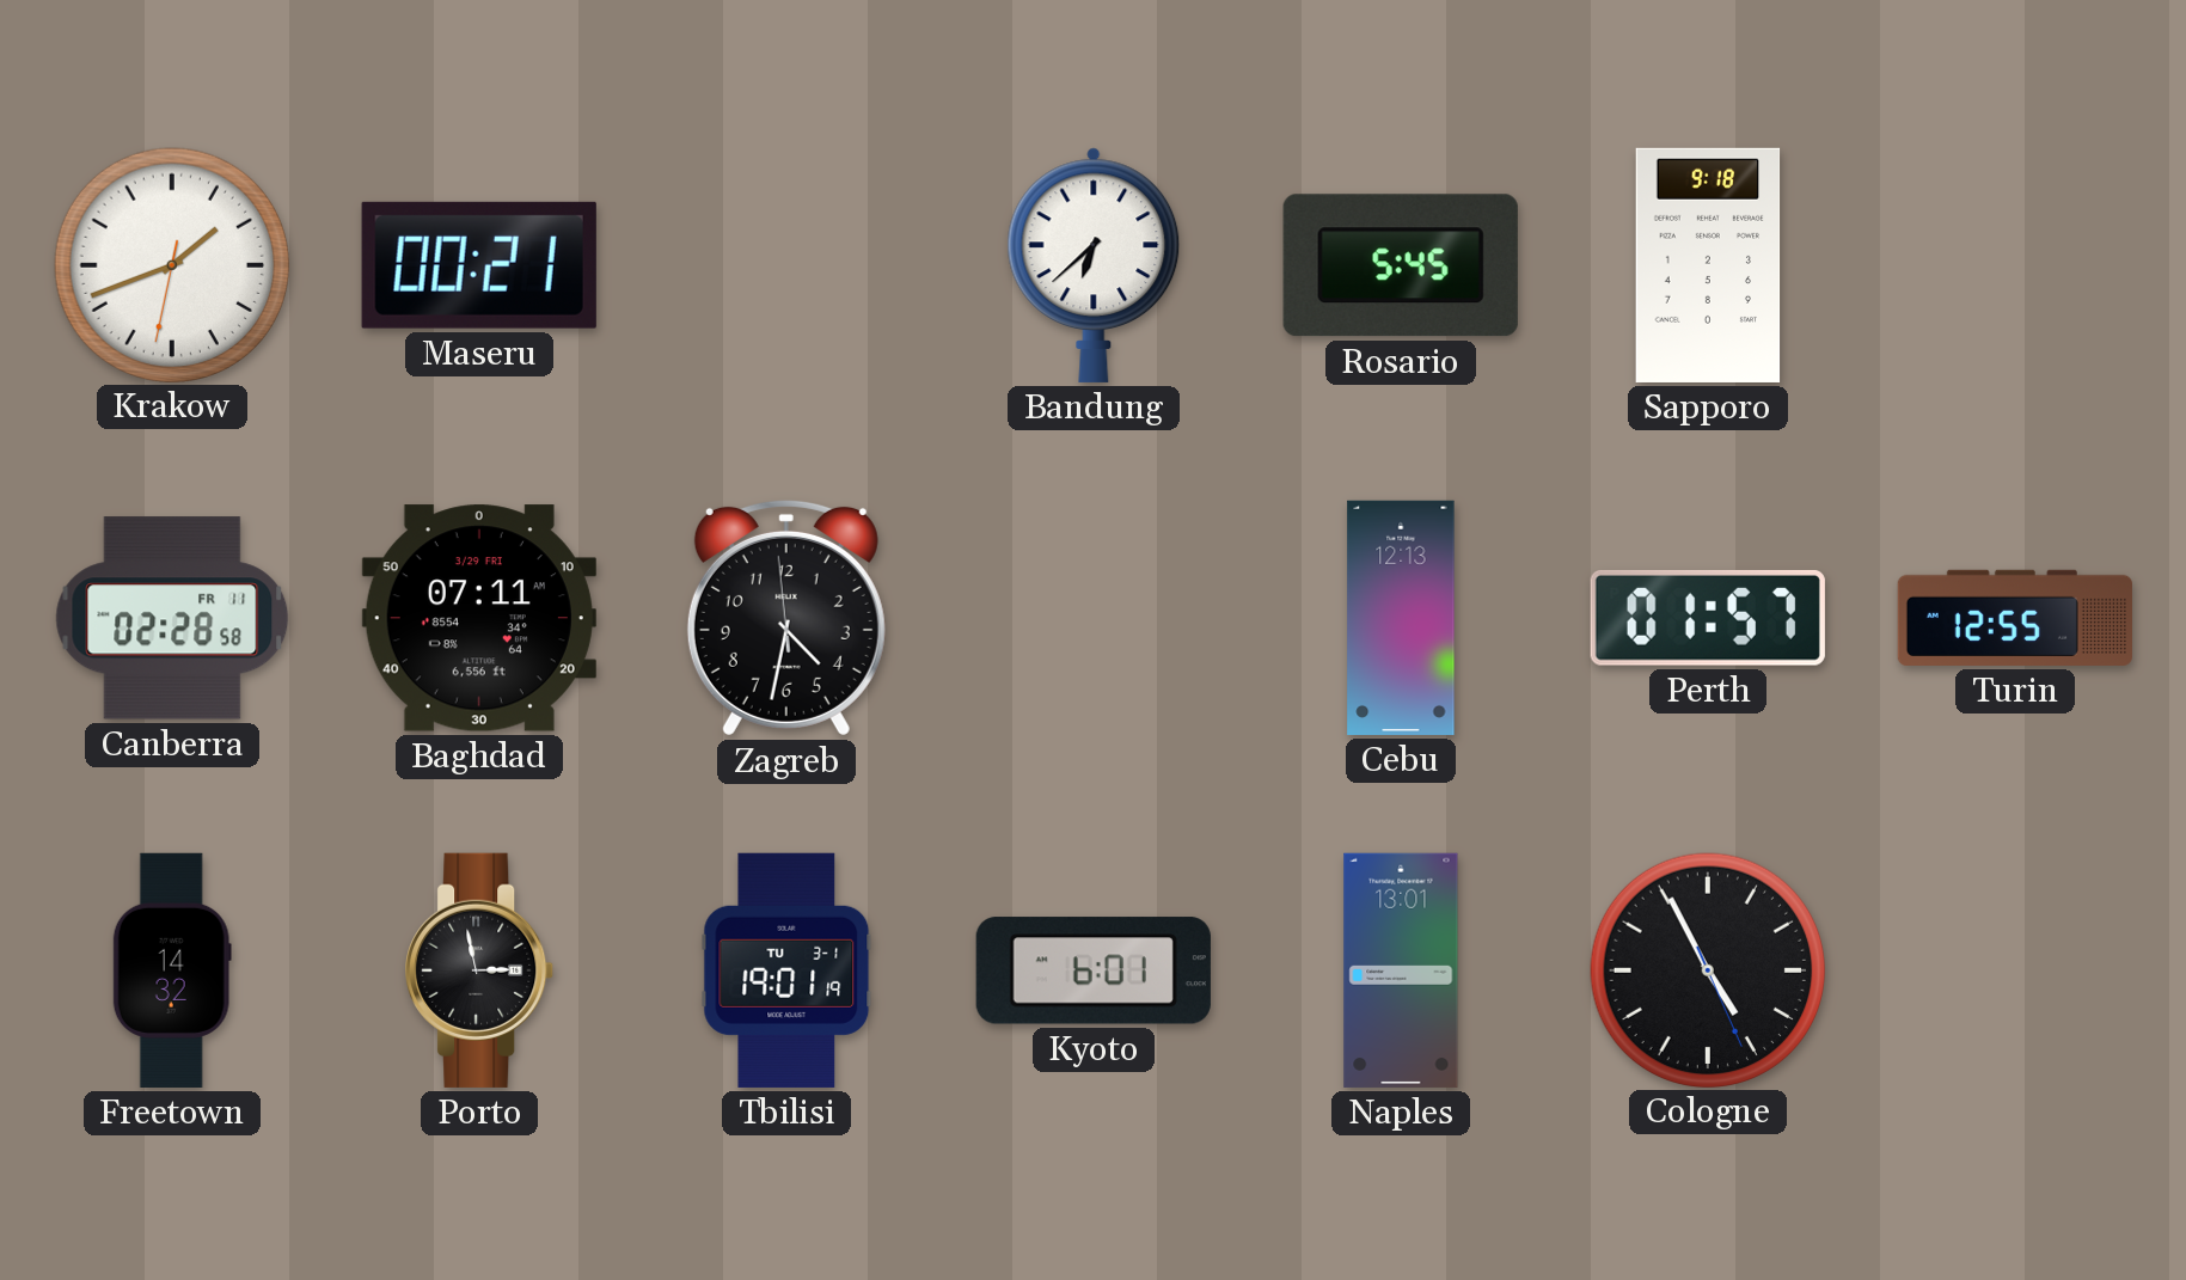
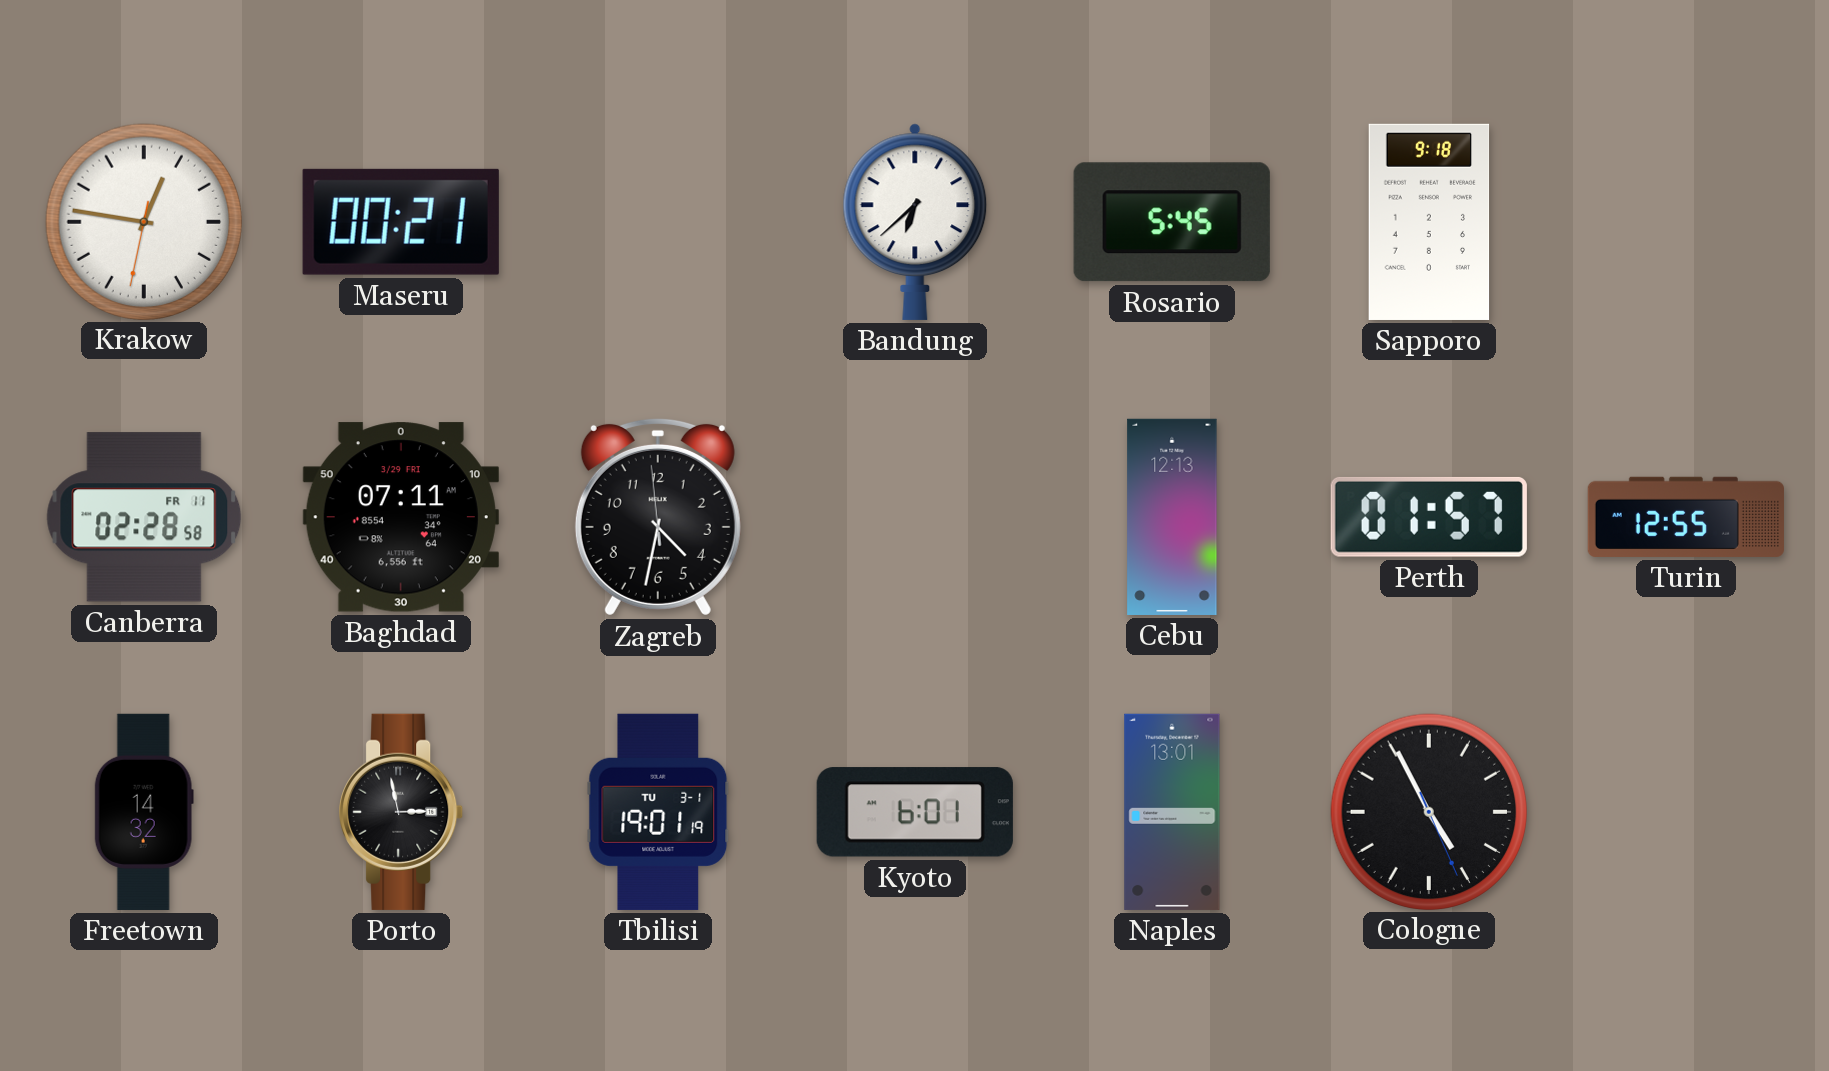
Krakow: 1:41 -> 12:46
